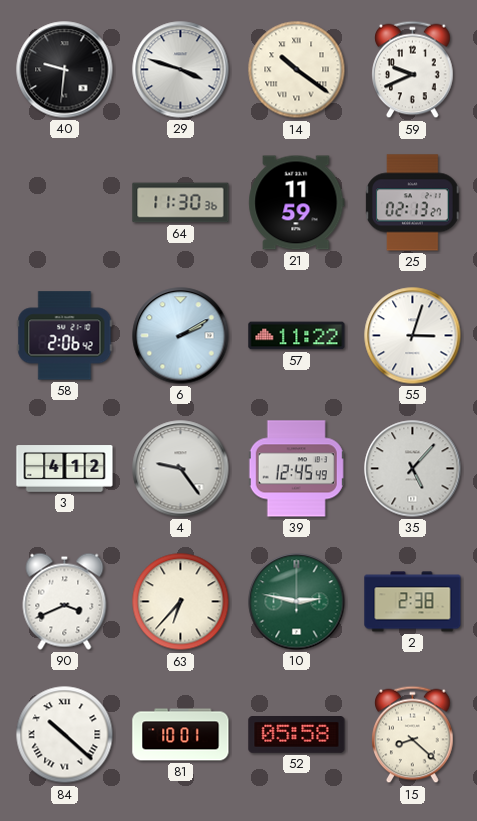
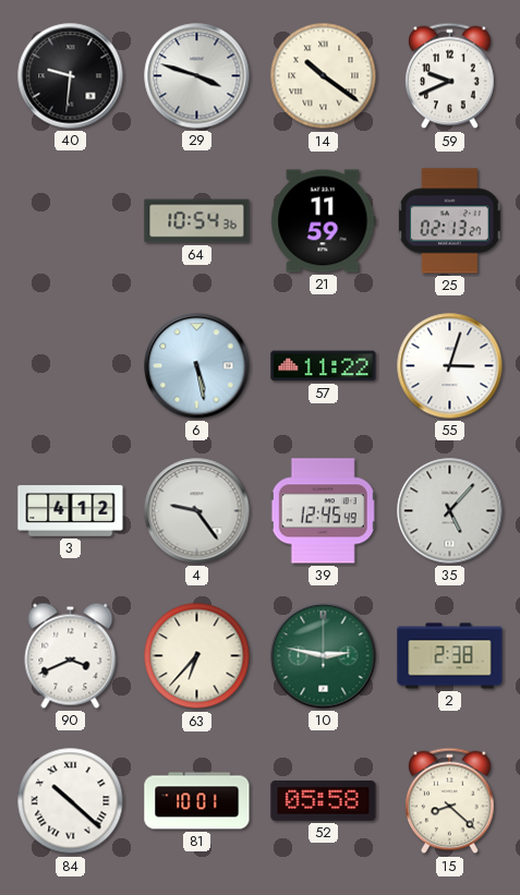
64: 11:30 -> 10:54
58: 2:06 -> none
6: 2:10 -> 5:28
